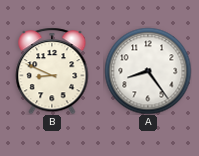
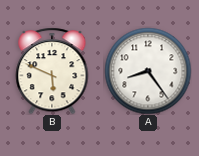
B: 8:49 -> 5:49
